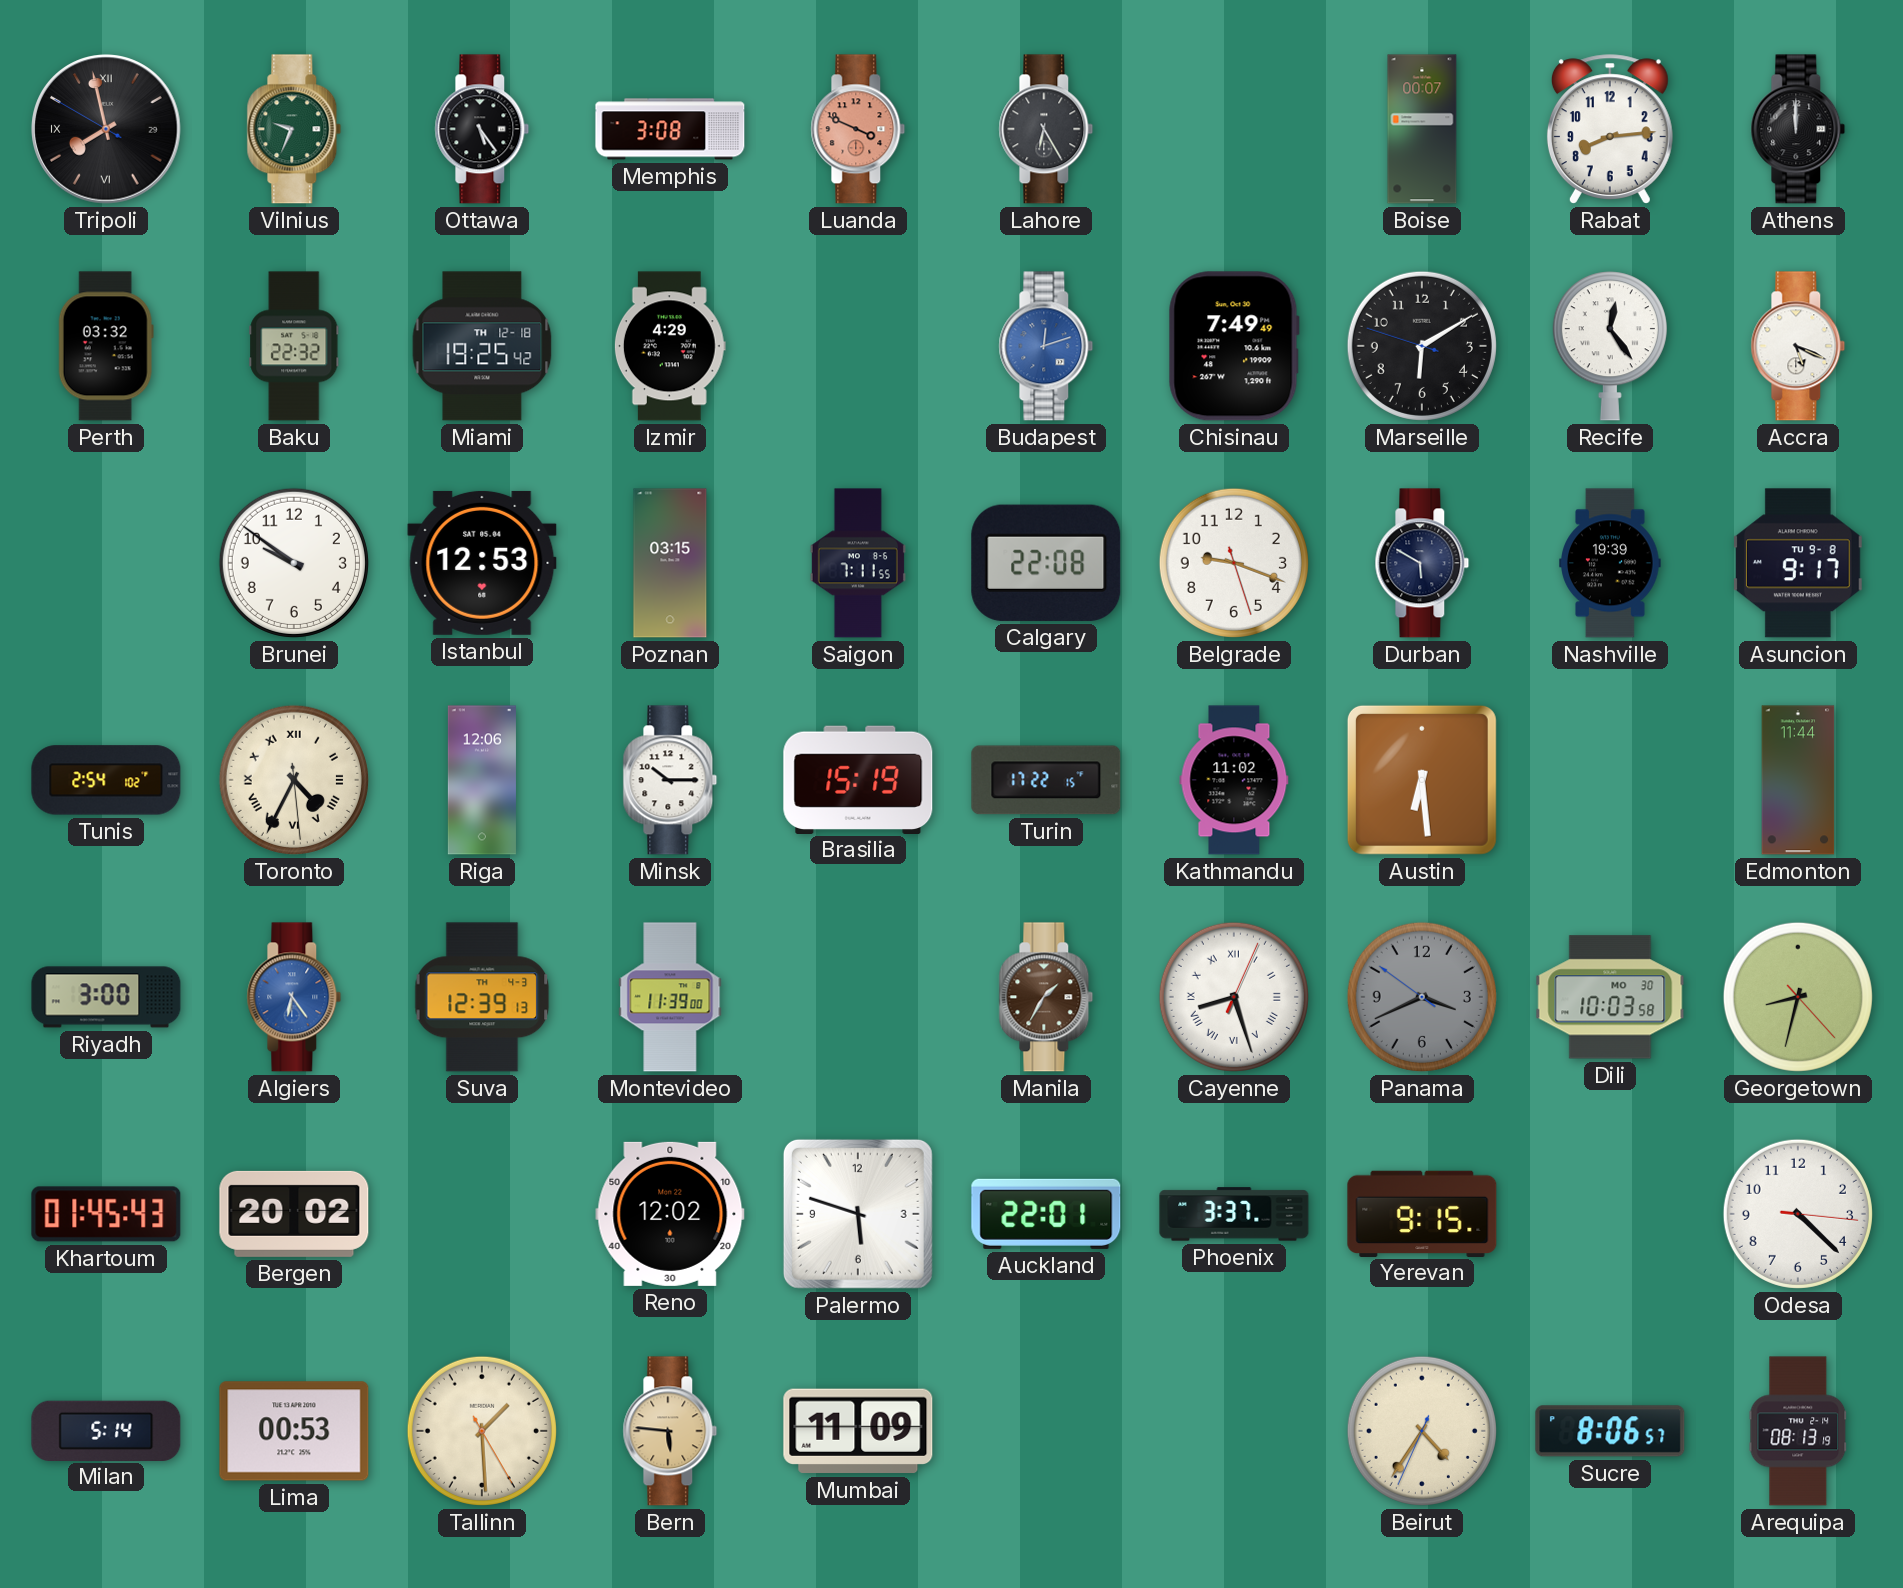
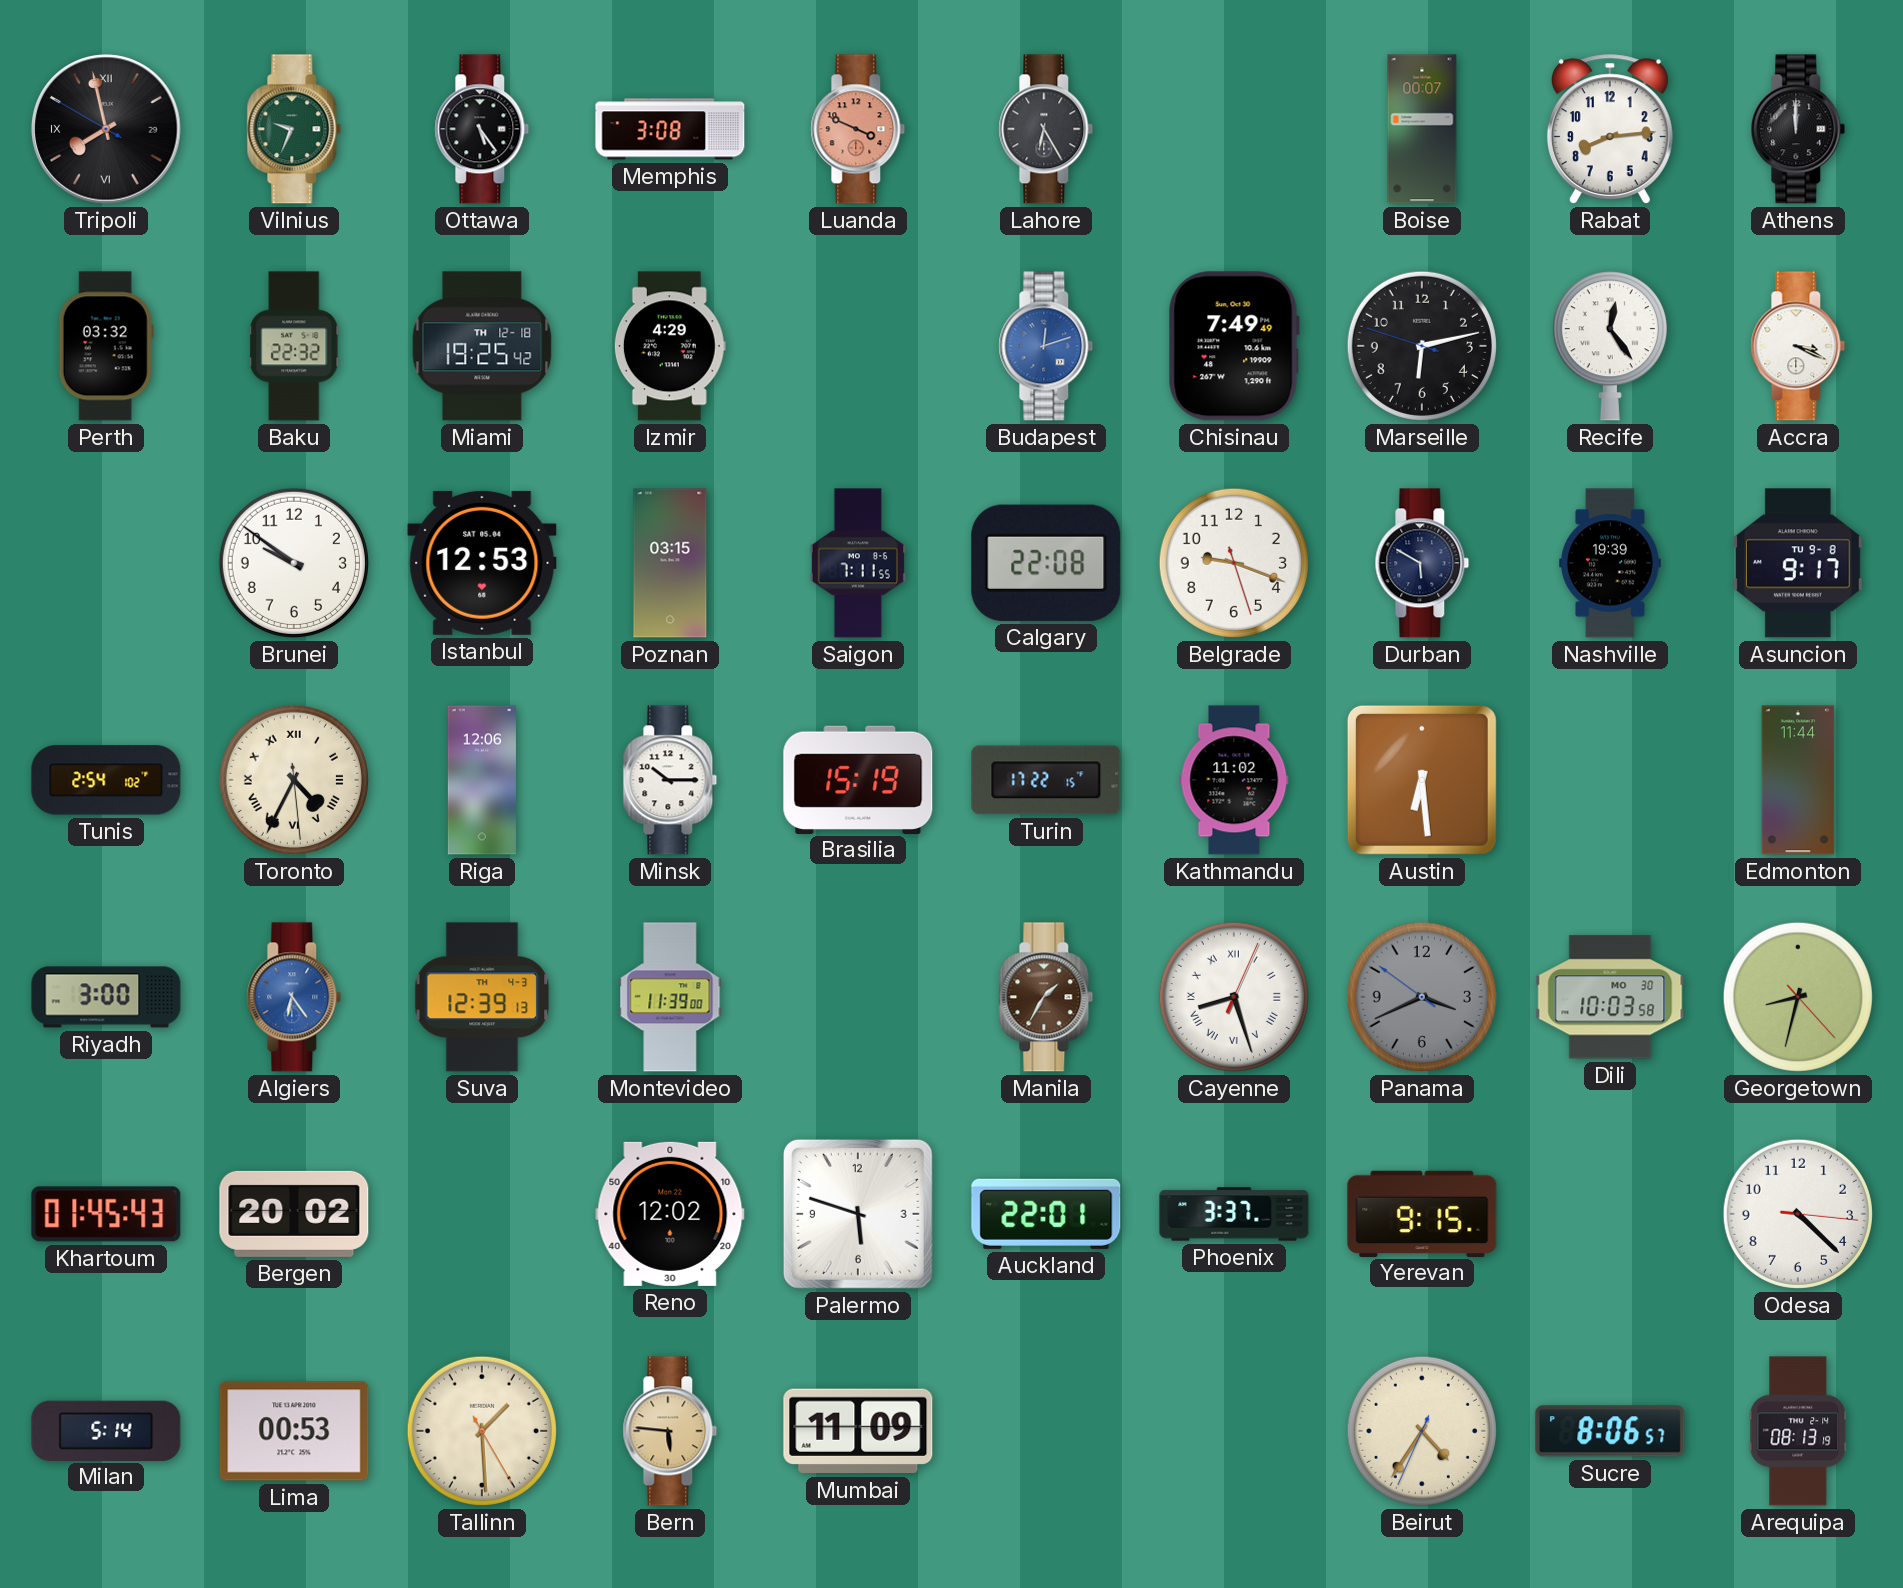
Marseille: 6:09 -> 6:12
Accra: 5:19 -> 3:19
